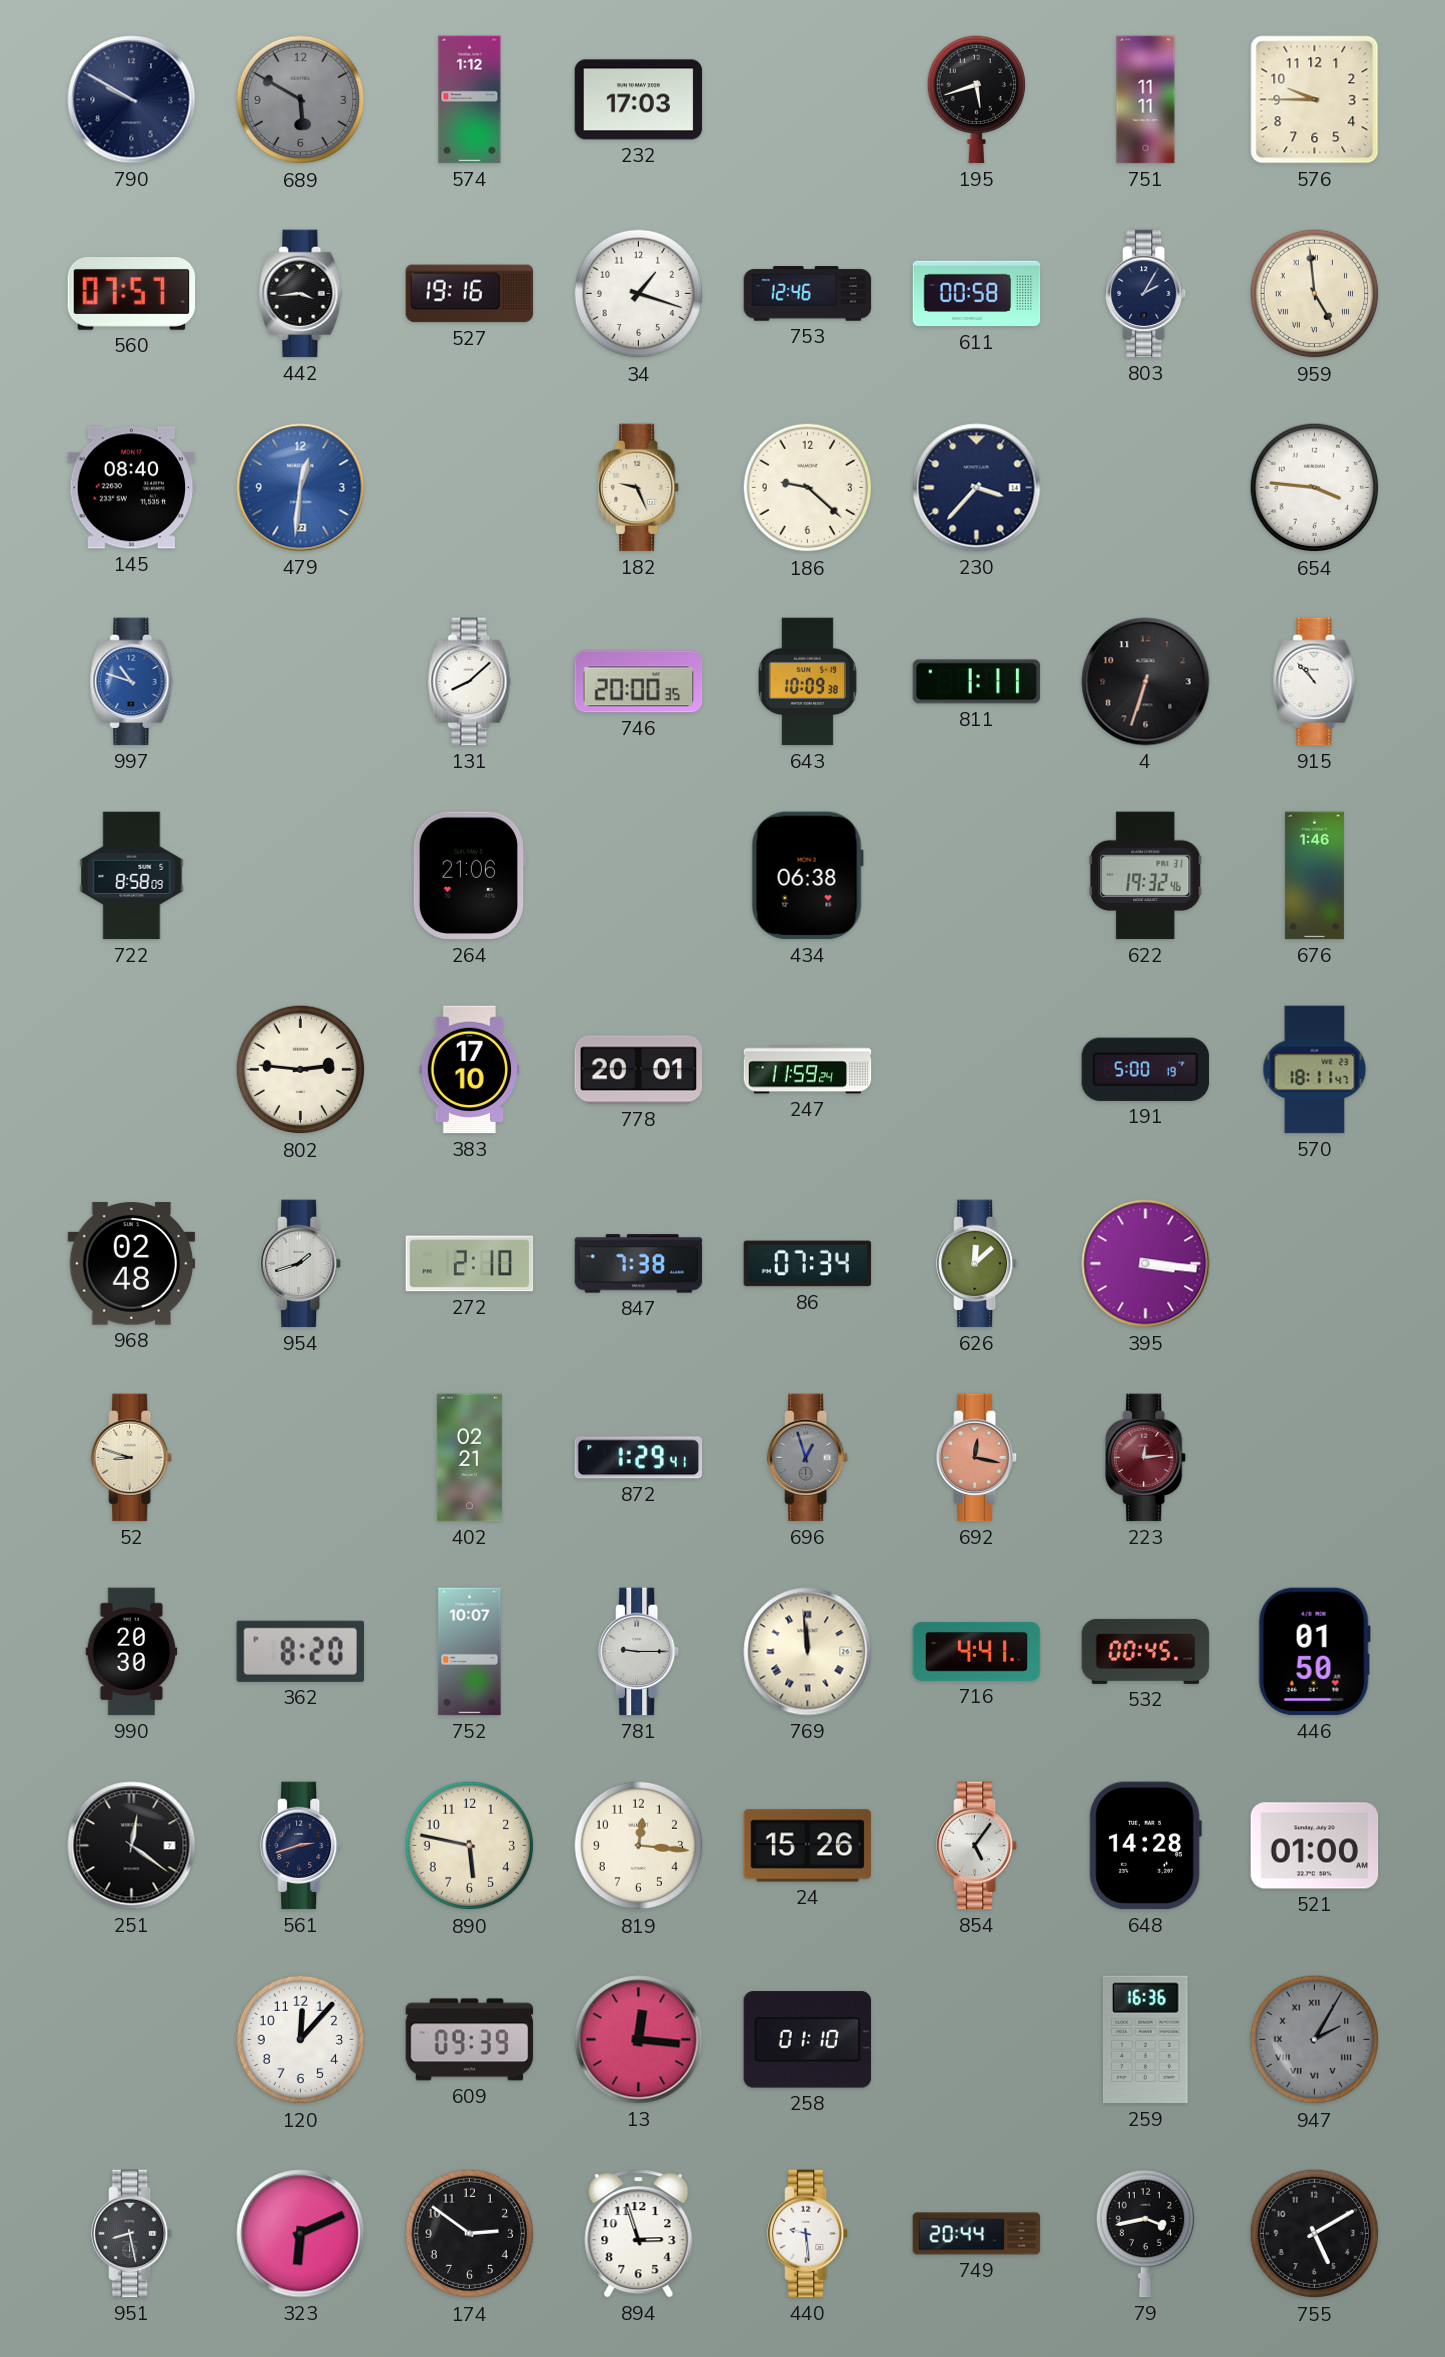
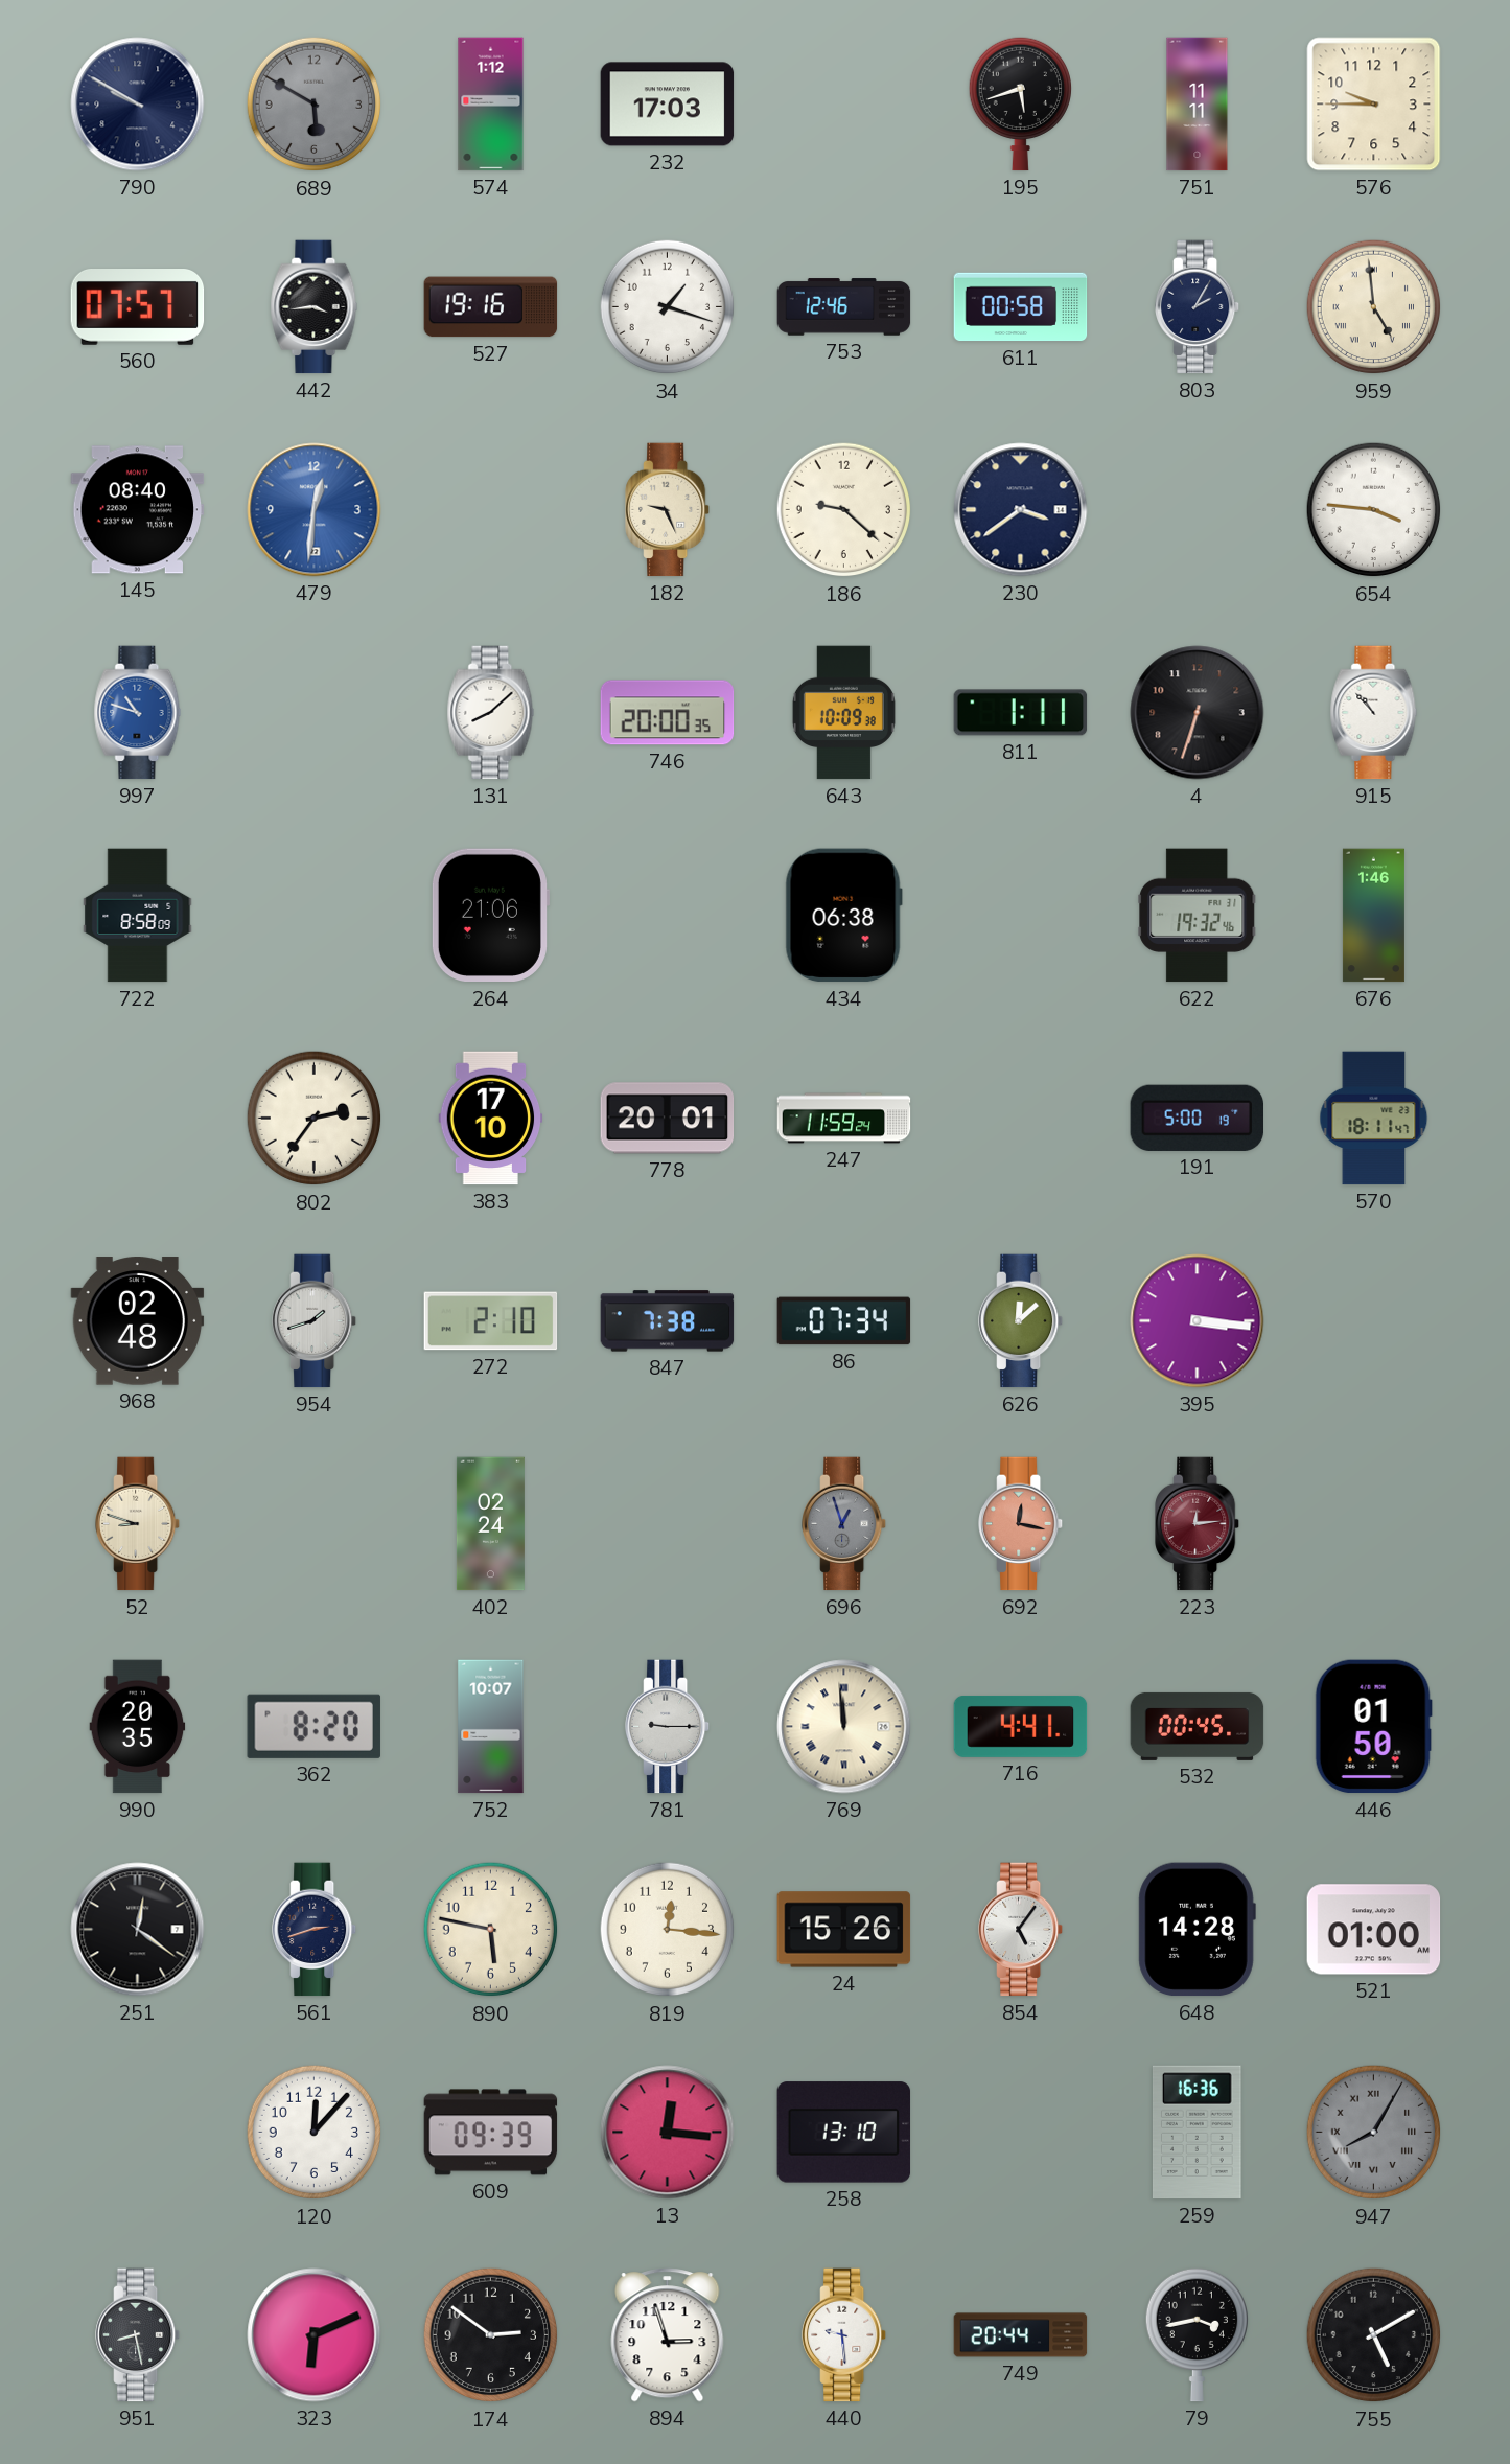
230: 3:37 -> 3:39
802: 2:46 -> 2:36
402: 02:21 -> 02:24
872: 1:29 -> none
990: 20:30 -> 20:35
258: 01:10 -> 13:10
947: 2:05 -> 8:05
